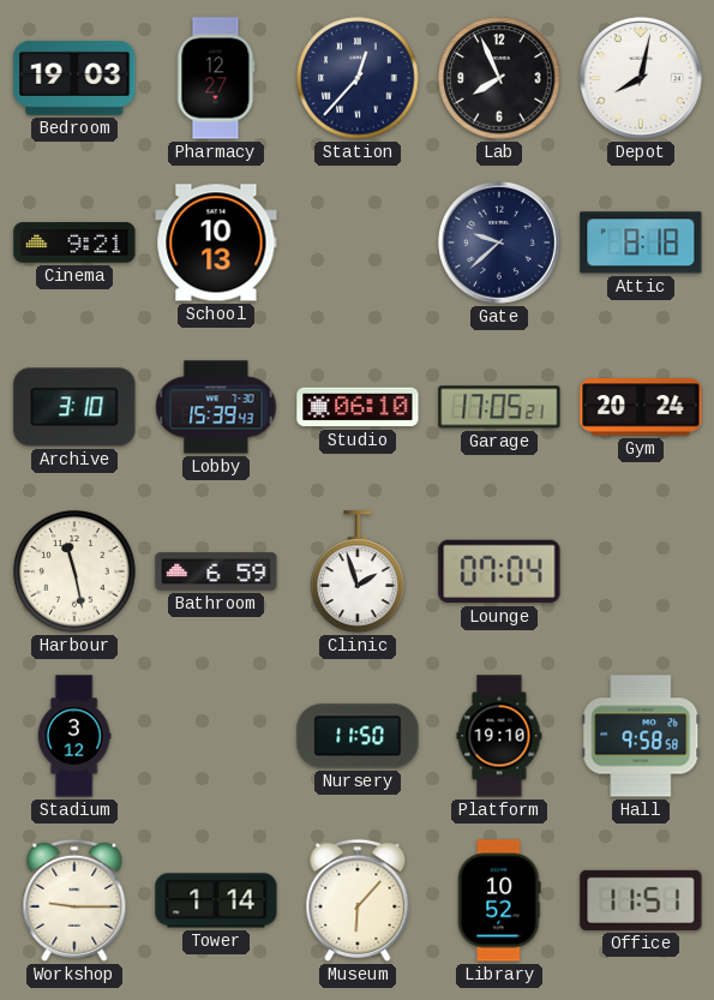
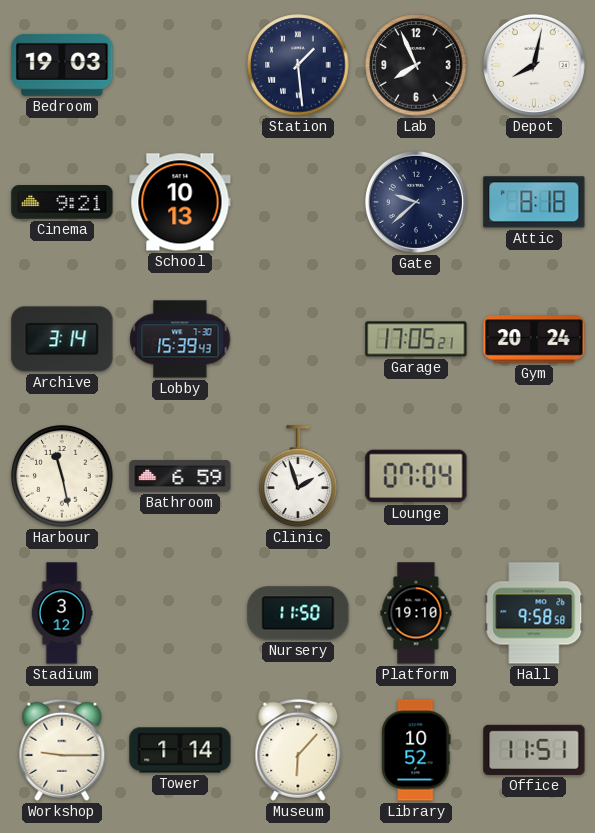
Pharmacy: 12:27 -> none
Station: 12:37 -> 1:29
Archive: 3:10 -> 3:14
Studio: 06:10 -> none
